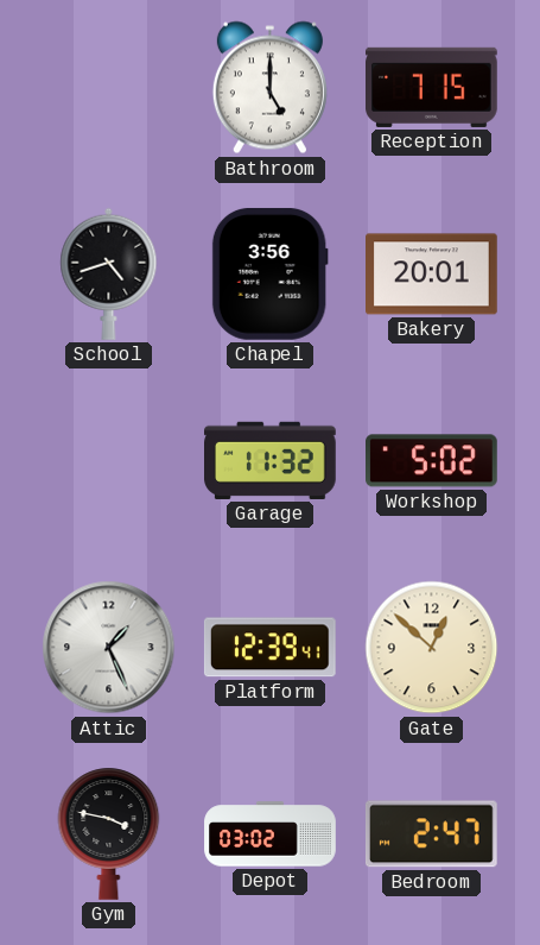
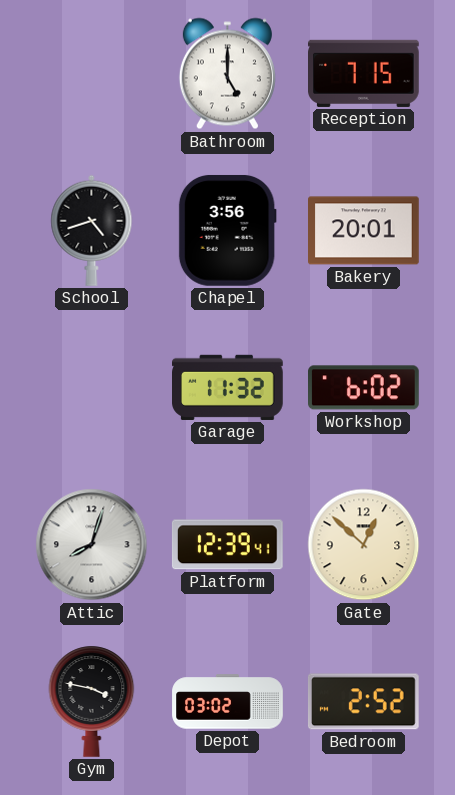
Workshop: 5:02 -> 6:02
Attic: 1:26 -> 8:03
Bedroom: 2:47 -> 2:52
